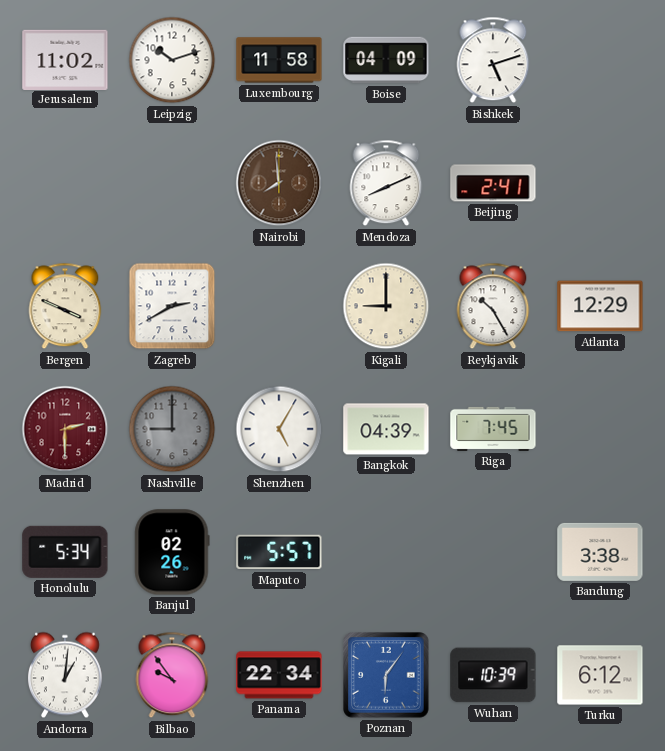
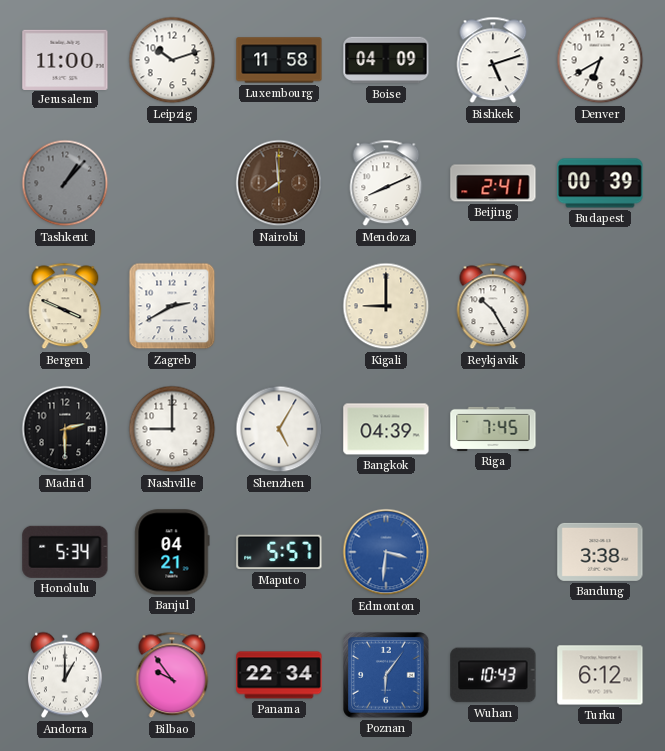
Jerusalem: 11:02 -> 11:00
Denver: none -> 6:40
Tashkent: none -> 1:07
Budapest: none -> 00:39
Atlanta: 12:29 -> none
Madrid dial: burgundy -> black
Nashville dial: grey -> white
Banjul: 02:26 -> 04:21
Edmonton: none -> 3:31
Andorra: 1:01 -> 1:00
Wuhan: 10:39 -> 10:43
